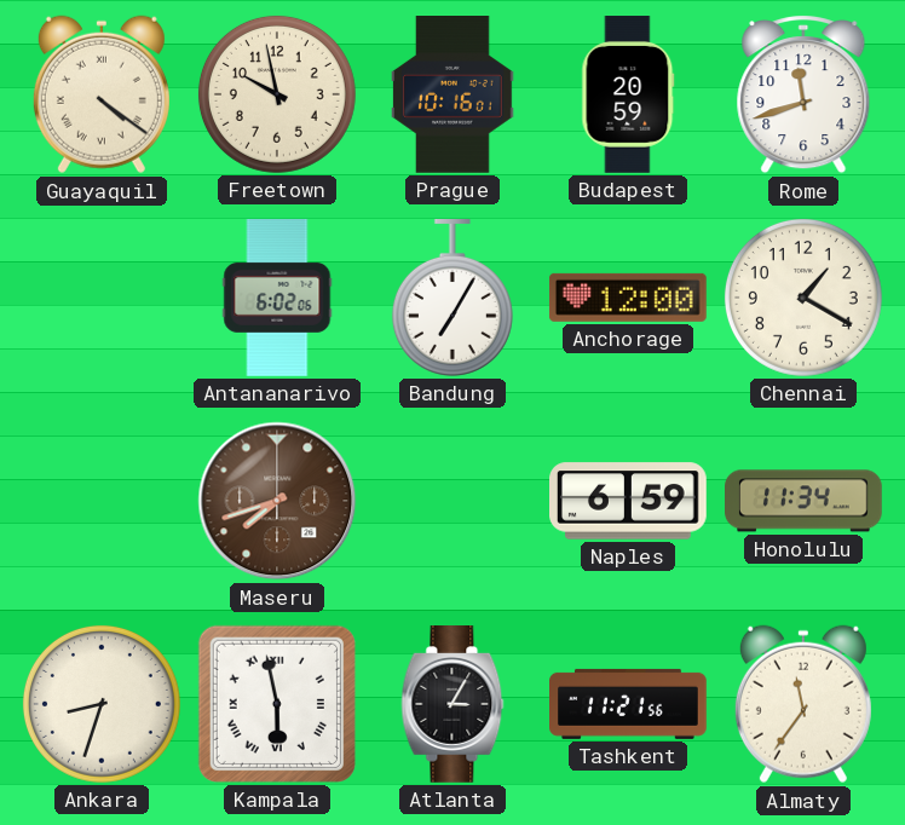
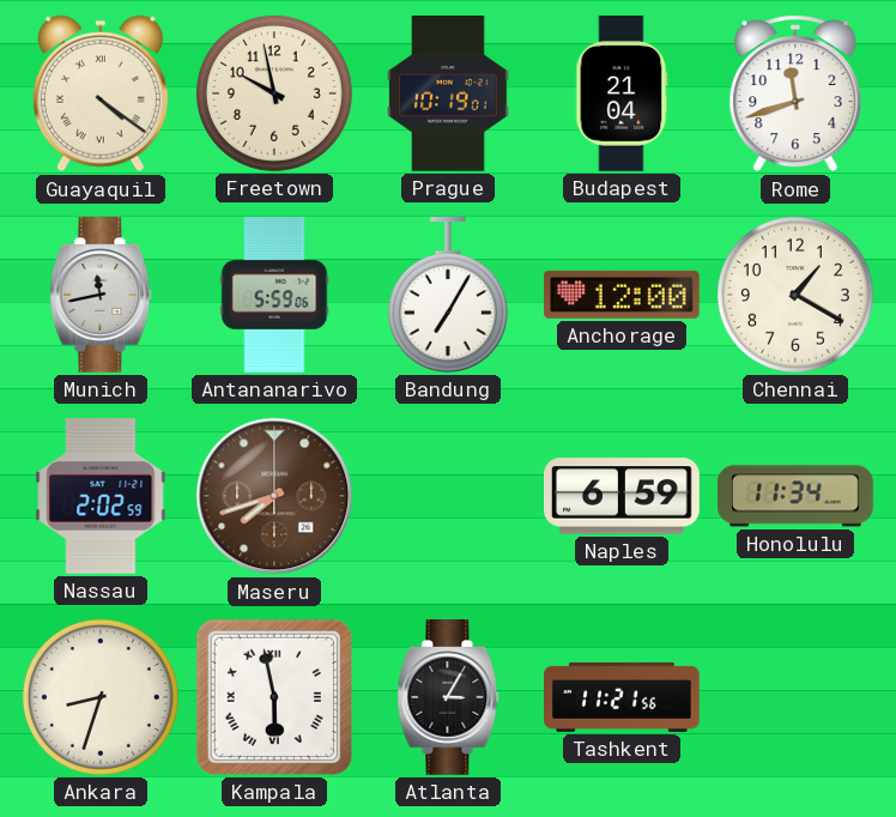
Prague: 10:16 -> 10:19
Budapest: 20:59 -> 21:04
Munich: none -> 11:43
Antananarivo: 6:02 -> 5:59
Nassau: none -> 2:02
Almaty: 11:36 -> none
